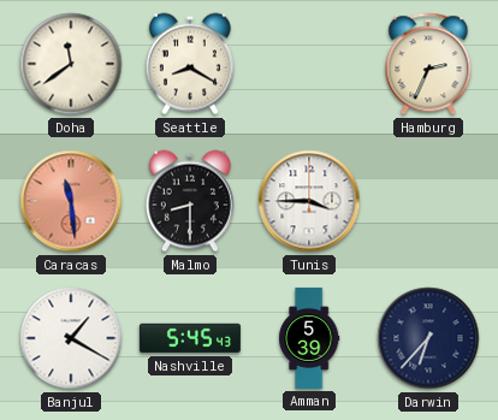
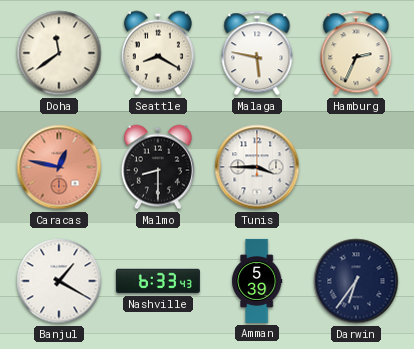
Malaga: none -> 5:47
Caracas: 11:29 -> 12:47
Nashville: 5:45 -> 6:33
Darwin: 6:37 -> 6:36
